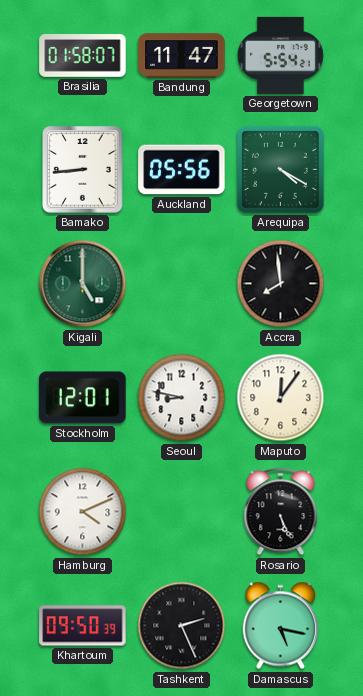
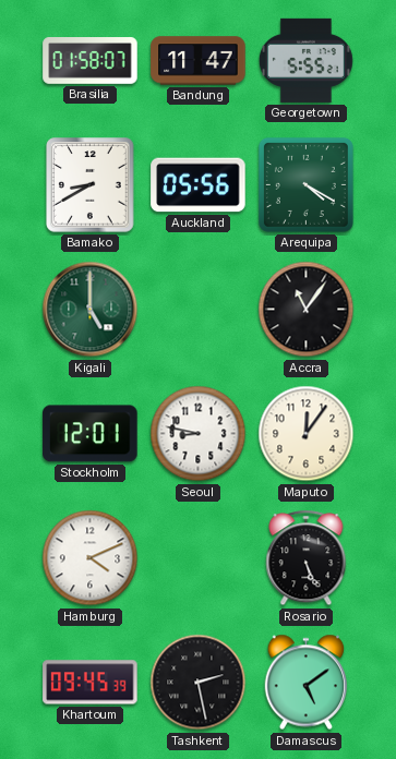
Georgetown: 5:54 -> 5:55
Bamako: 8:44 -> 8:40
Accra: 7:59 -> 11:06
Khartoum: 09:50 -> 09:45
Tashkent: 2:26 -> 2:28
Damascus: 5:17 -> 5:09
